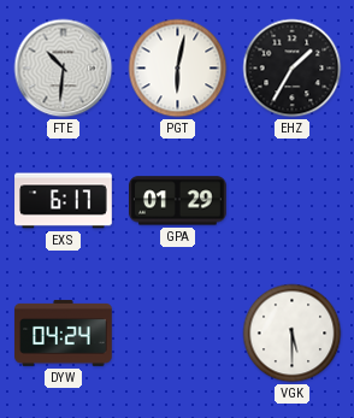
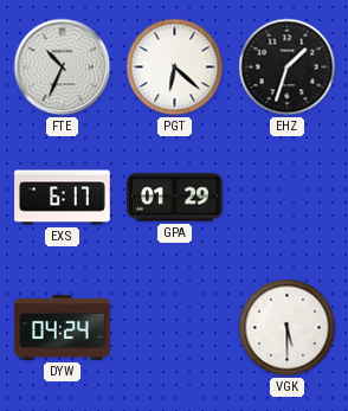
FTE: 10:31 -> 10:34
PGT: 6:02 -> 6:22
EHZ: 1:35 -> 1:33
